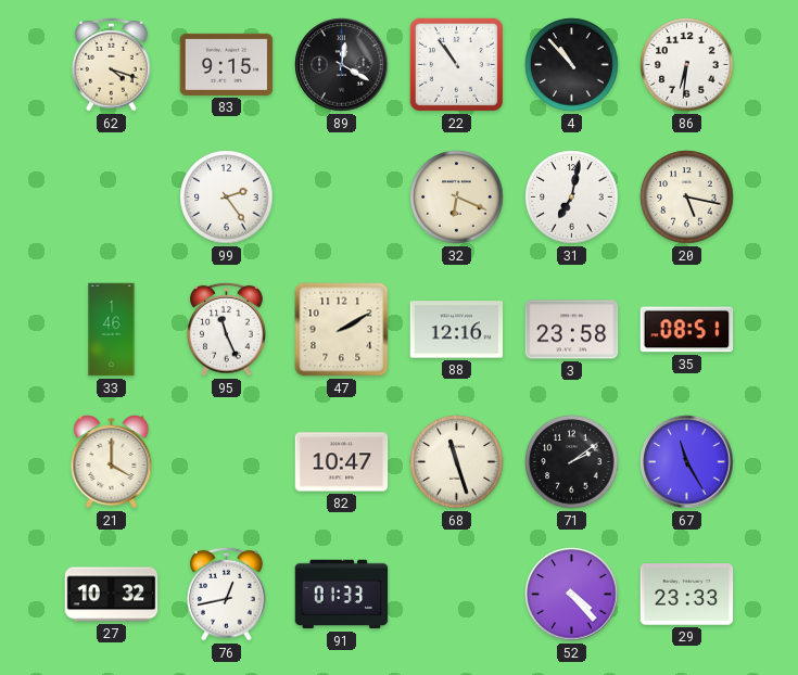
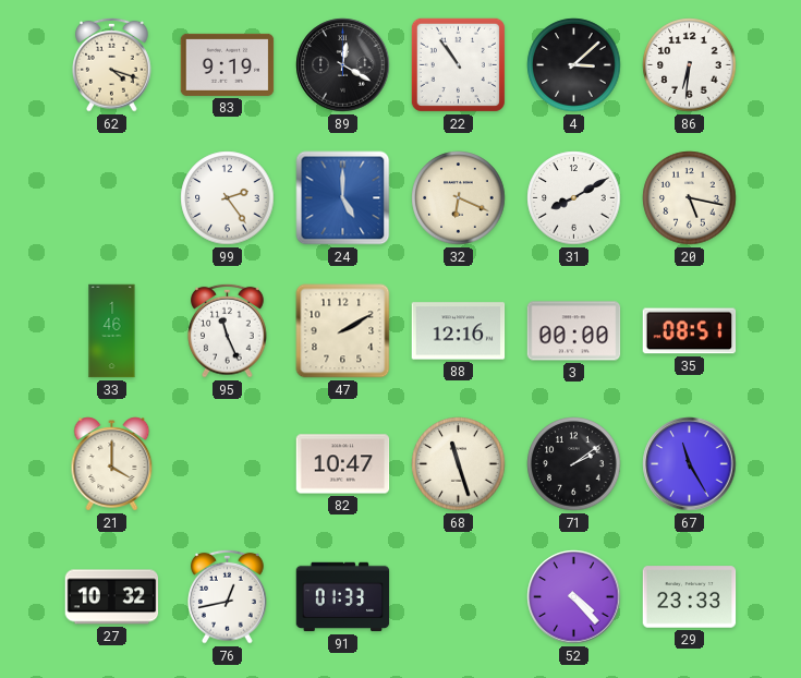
83: 9:15 -> 9:19
4: 10:53 -> 3:08
24: none -> 5:00
31: 7:02 -> 8:10
3: 23:58 -> 00:00
